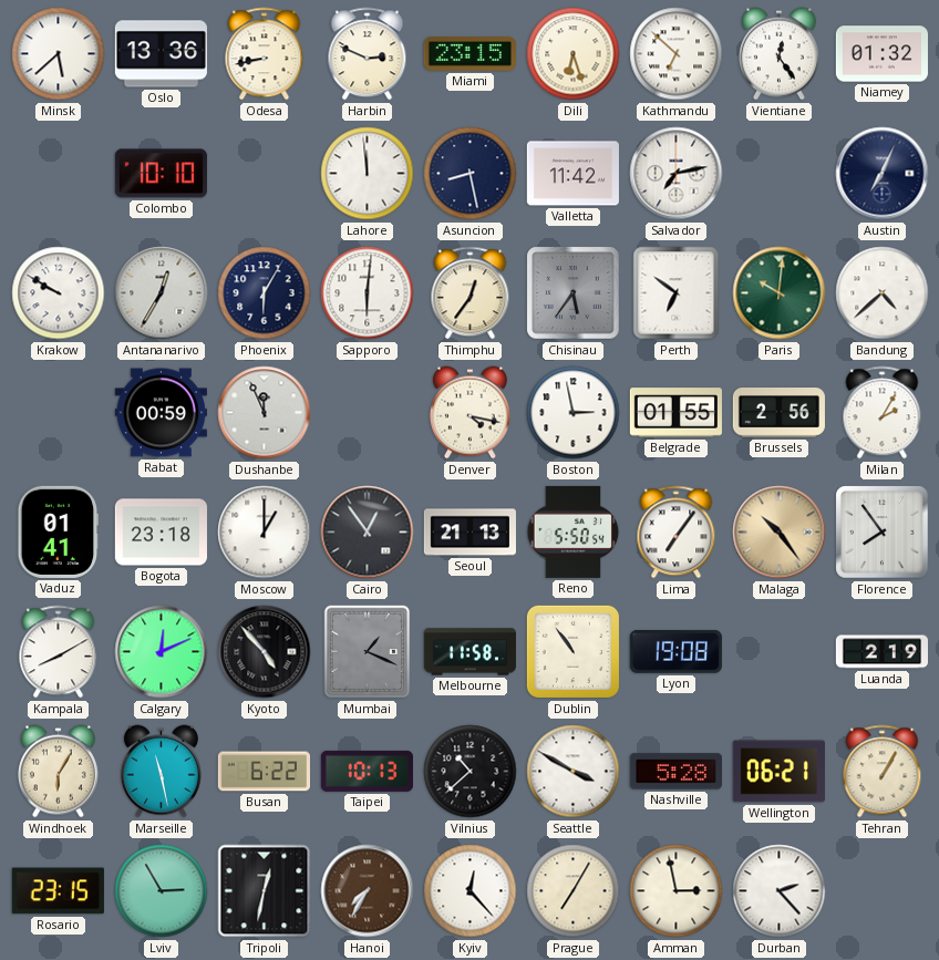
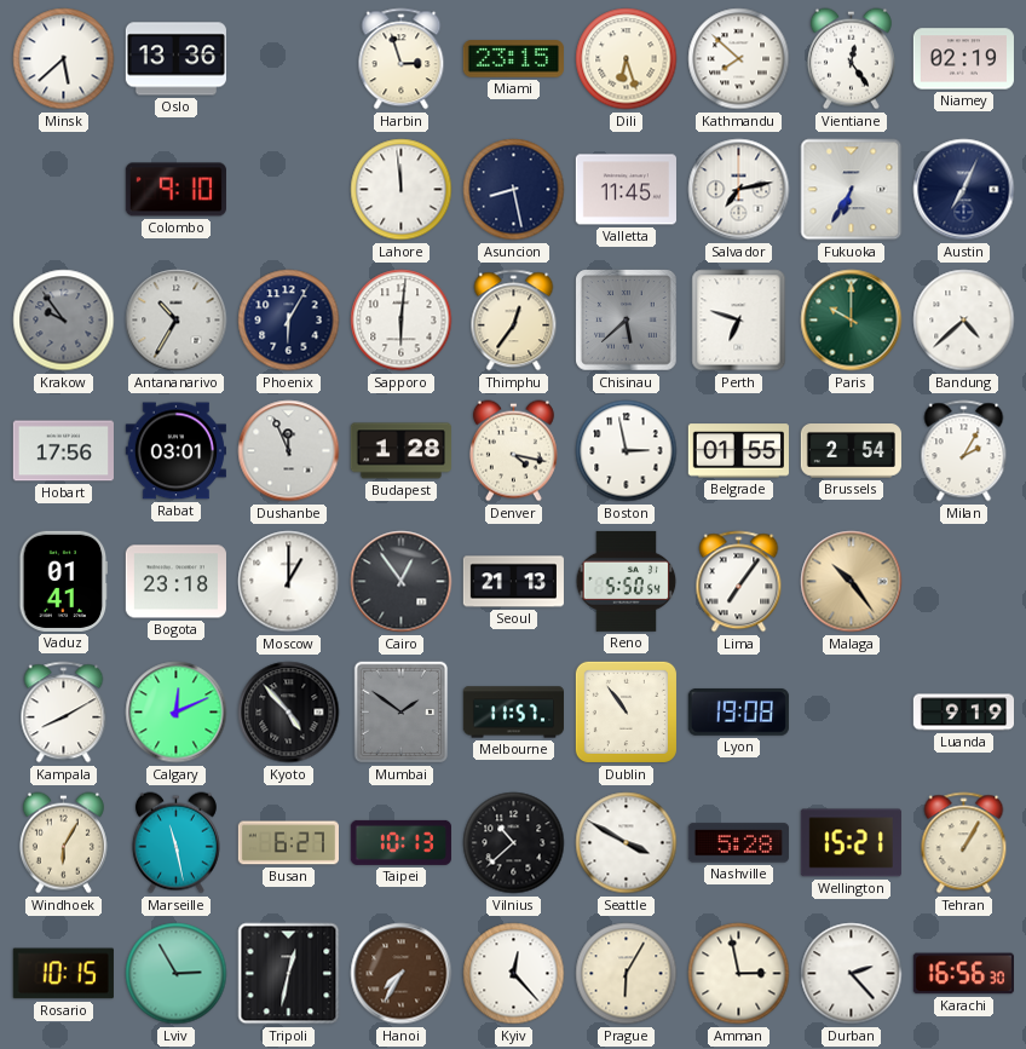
Odesa: 8:43 -> none
Harbin: 2:49 -> 2:57
Kathmandu: 6:52 -> 7:52
Niamey: 01:32 -> 02:19
Colombo: 10:10 -> 9:10
Valletta: 11:42 -> 11:45
Fukuoka: none -> 6:35
Krakow: 9:50 -> 9:54
Krakow dial: white -> grey
Antananarivo: 12:35 -> 10:35
Chisinau: 5:36 -> 5:38
Perth: 6:51 -> 6:48
Paris: 10:01 -> 10:00
Hobart: none -> 17:56
Rabat: 00:59 -> 03:01
Budapest: none -> 1:28
Brussels: 2:56 -> 2:54
Florence: 7:54 -> none
Mumbai: 1:19 -> 1:51
Melbourne: 11:58 -> 11:57
Luanda: 2:19 -> 9:19
Busan: 6:22 -> 6:27
Wellington: 06:21 -> 15:21
Rosario: 23:15 -> 10:15
Prague: 7:05 -> 6:05
Karachi: none -> 16:56
